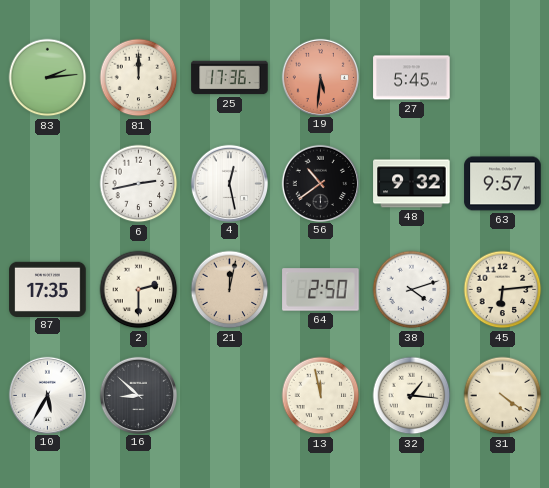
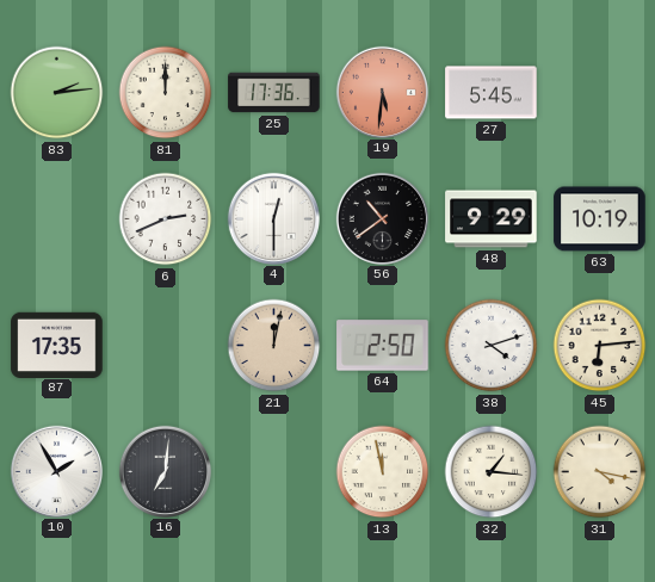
6: 2:43 -> 2:41
4: 12:28 -> 12:30
48: 9:32 -> 9:29
63: 9:57 -> 10:19
2: 2:30 -> none
10: 5:35 -> 1:55
16: 8:52 -> 7:01
31: 4:21 -> 4:17
